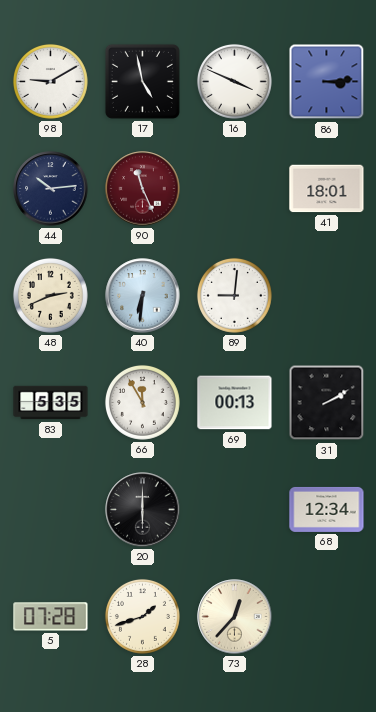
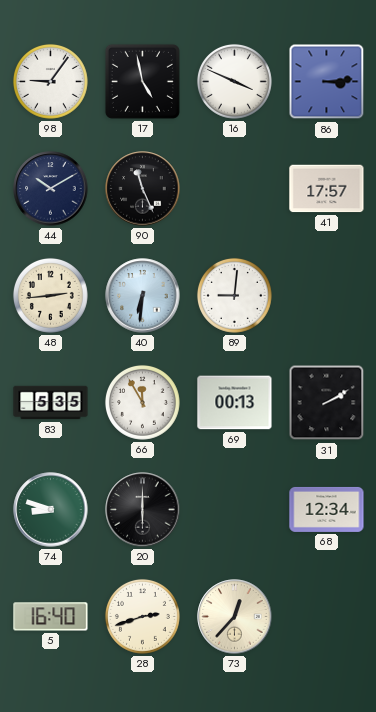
98: 9:10 -> 9:06
44: 10:14 -> 10:10
90 dial: burgundy -> black
41: 18:01 -> 17:57
48: 2:41 -> 2:44
74: none -> 8:48
5: 07:28 -> 16:40
28: 1:42 -> 2:42
